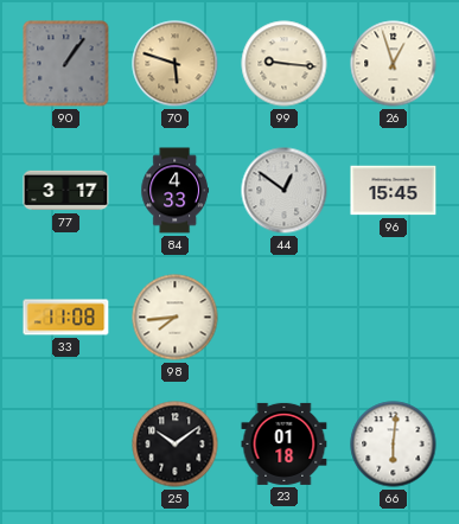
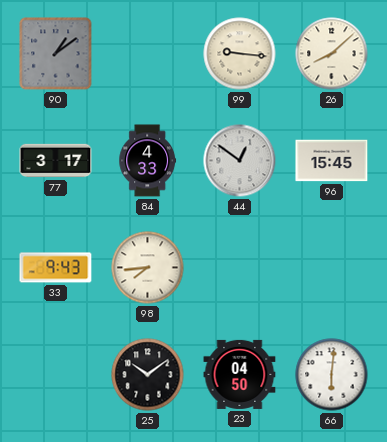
90: 1:06 -> 1:09
70: 5:48 -> none
26: 12:57 -> 8:08
33: 11:08 -> 9:43
23: 01:18 -> 04:50
